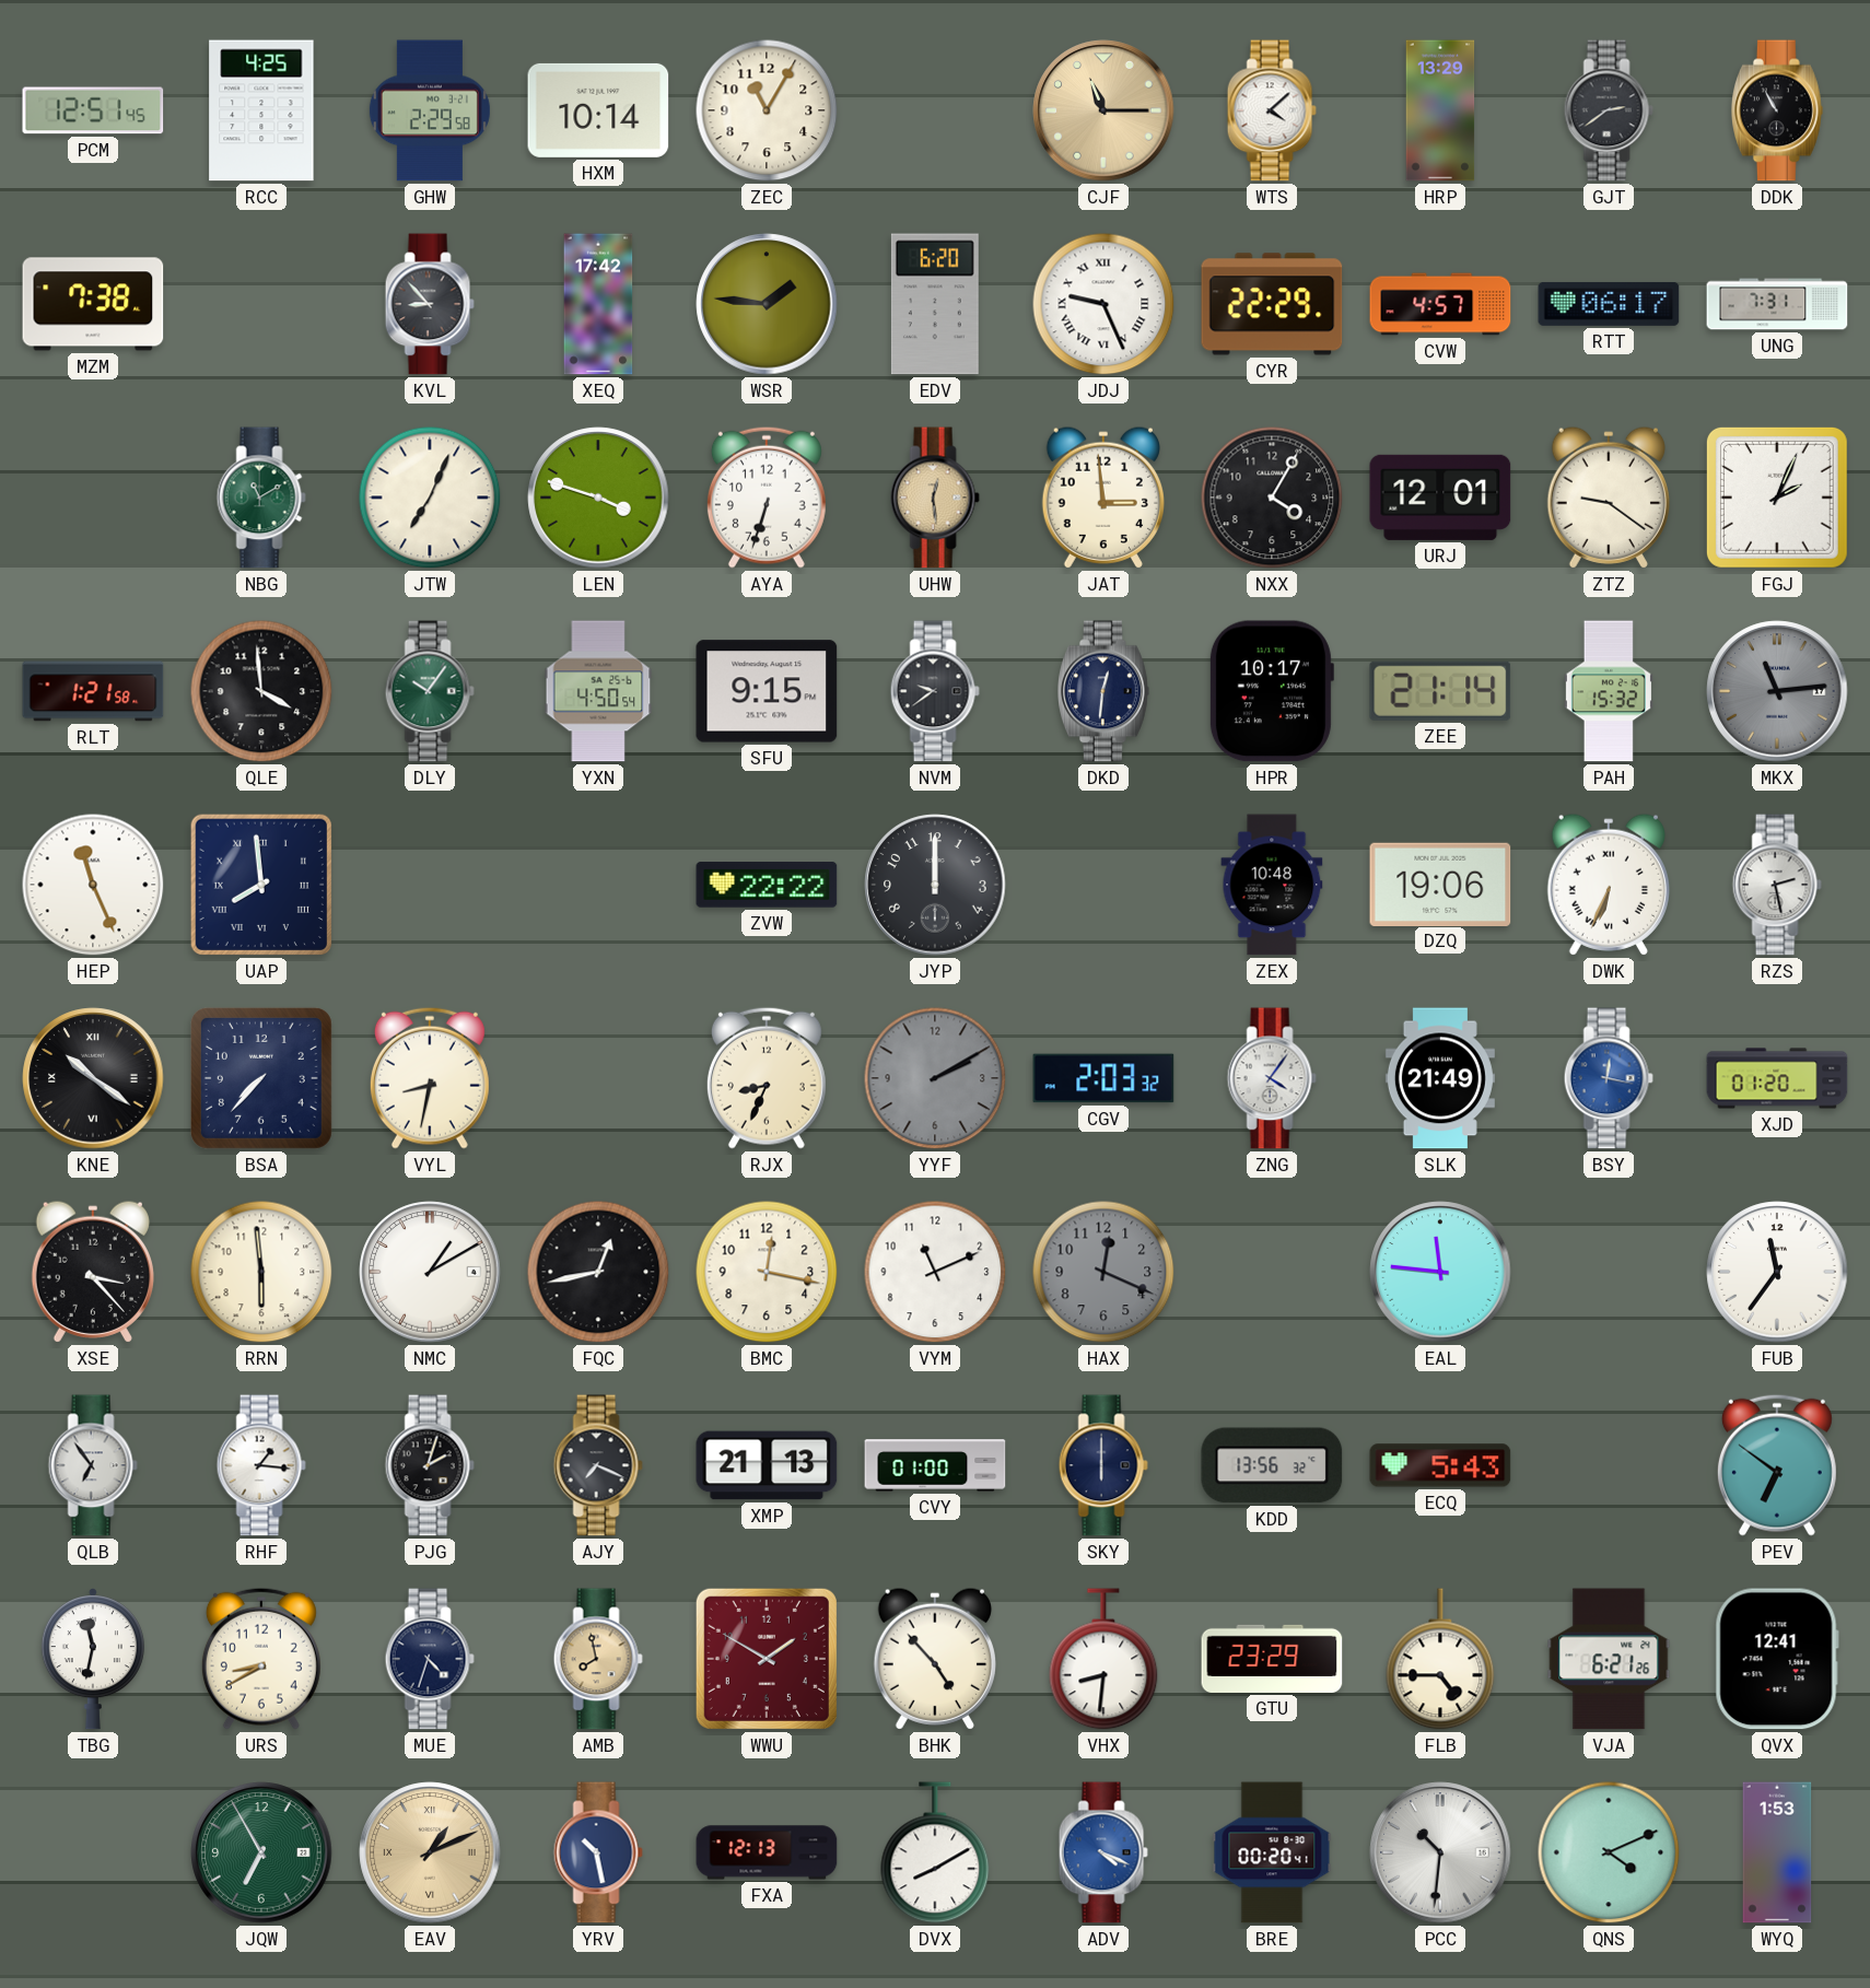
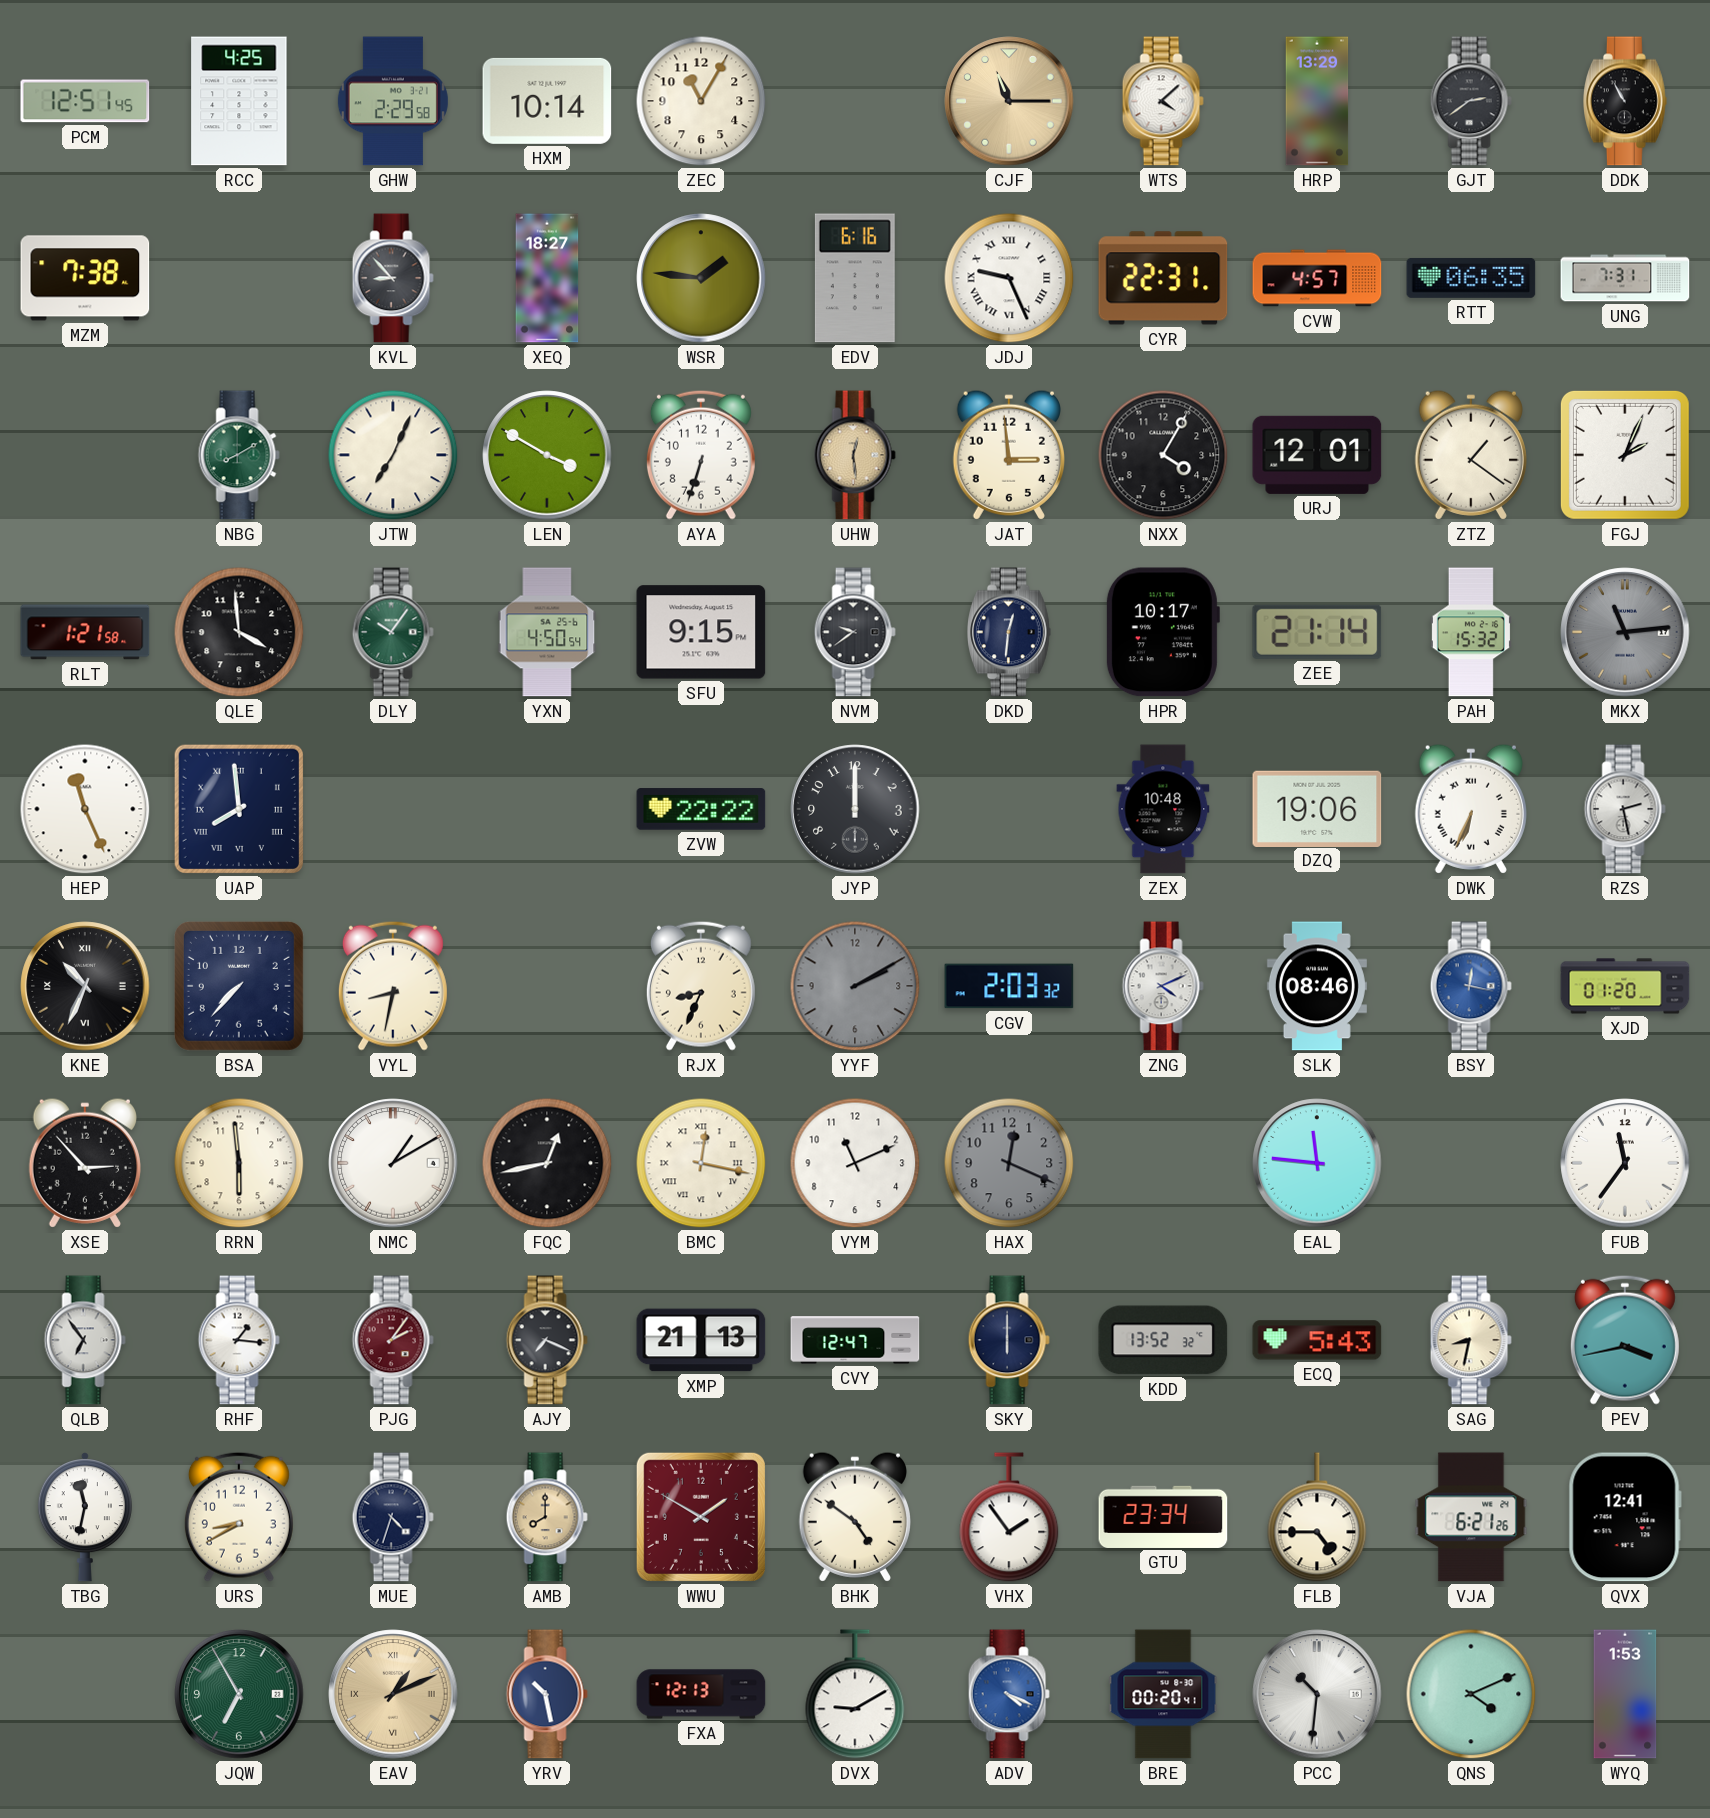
XEQ: 17:42 -> 18:27
EDV: 6:20 -> 6:16
CYR: 22:29 -> 22:31
RTT: 06:17 -> 06:35
NBG: 11:10 -> 8:10
LEN: 3:48 -> 3:50
ZTZ: 9:21 -> 1:21
KNE: 10:21 -> 10:34
ZNG: 4:06 -> 4:11
SLK: 21:49 -> 08:46
XSE: 3:23 -> 2:53
BMC numerals: Arabic -> Roman
PJG: 2:03 -> 2:06
PJG dial: black -> burgundy
CVY: 01:00 -> 12:47
KDD: 13:56 -> 13:52
SAG: none -> 8:32
PEV: 6:51 -> 3:43
AMB: 7:58 -> 8:00
BHK: 4:53 -> 4:51
VHX: 8:31 -> 1:54
GTU: 23:29 -> 23:34
DVX: 8:10 -> 9:10
